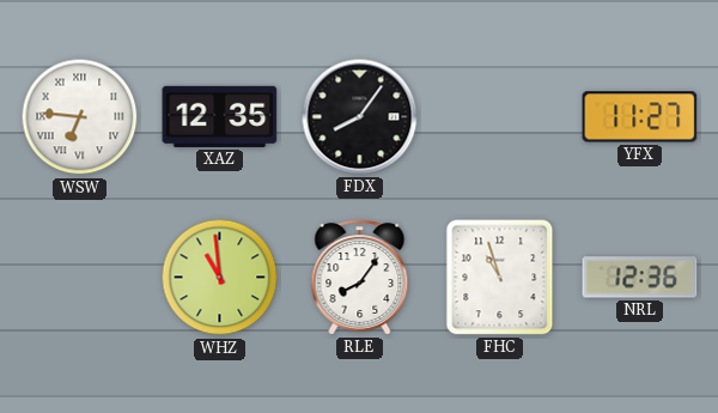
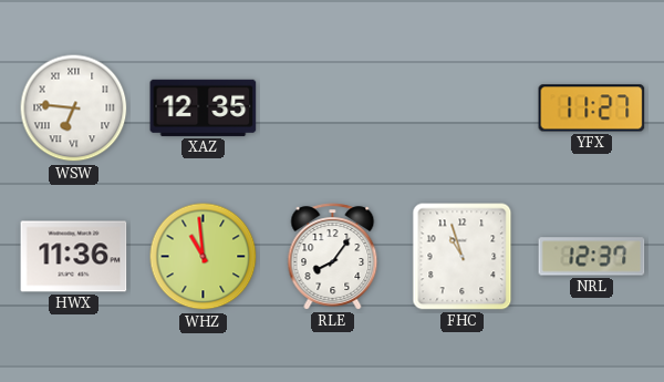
FDX: 8:06 -> none
HWX: none -> 11:36
NRL: 12:36 -> 12:37
